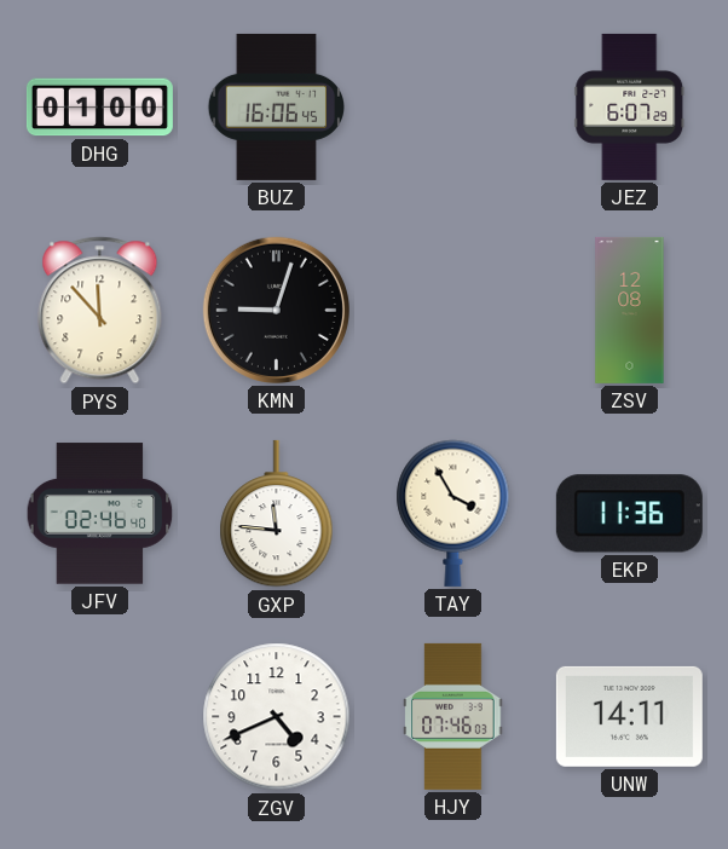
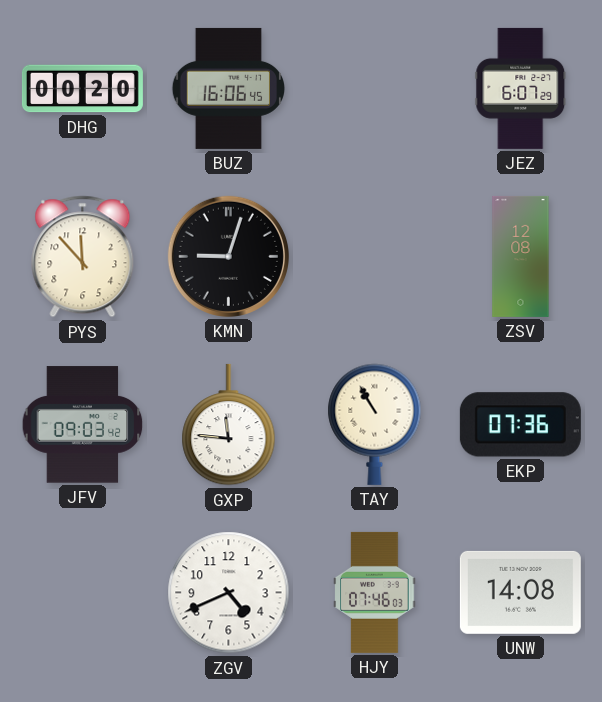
DHG: 01:00 -> 00:20
JFV: 02:46 -> 09:03
TAY: 3:55 -> 10:55
EKP: 11:36 -> 07:36
UNW: 14:11 -> 14:08
